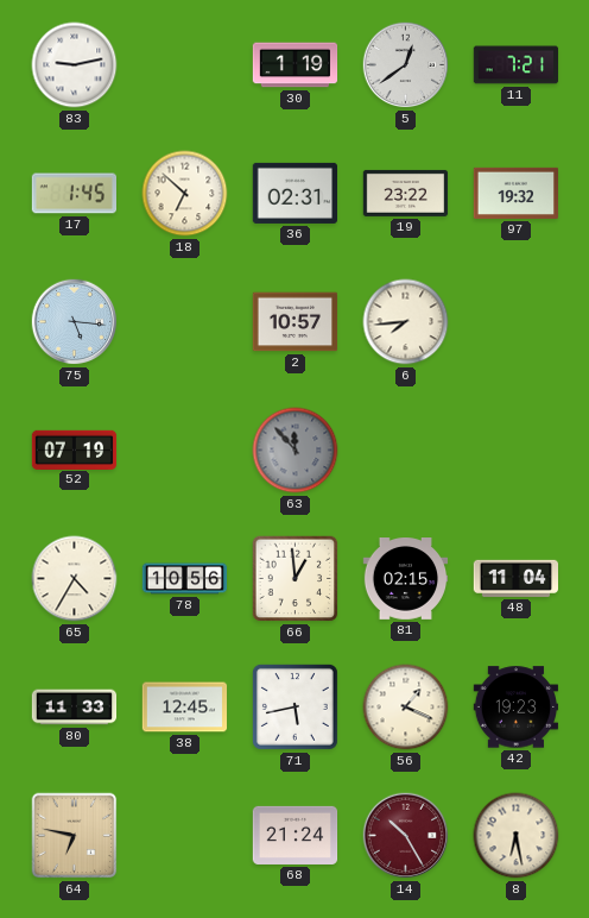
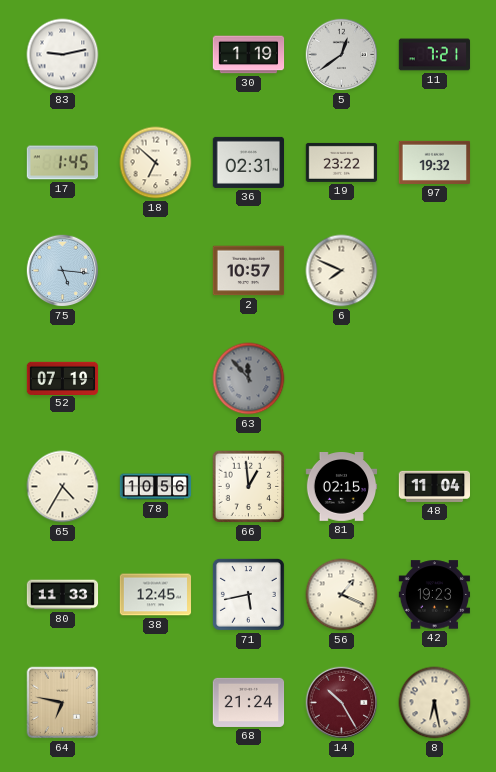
6: 7:44 -> 7:49
